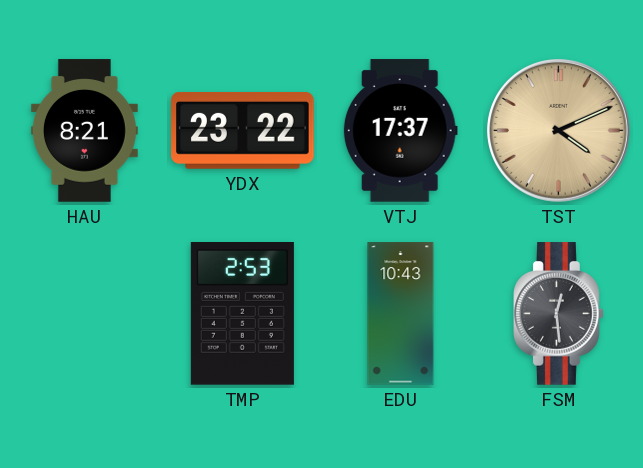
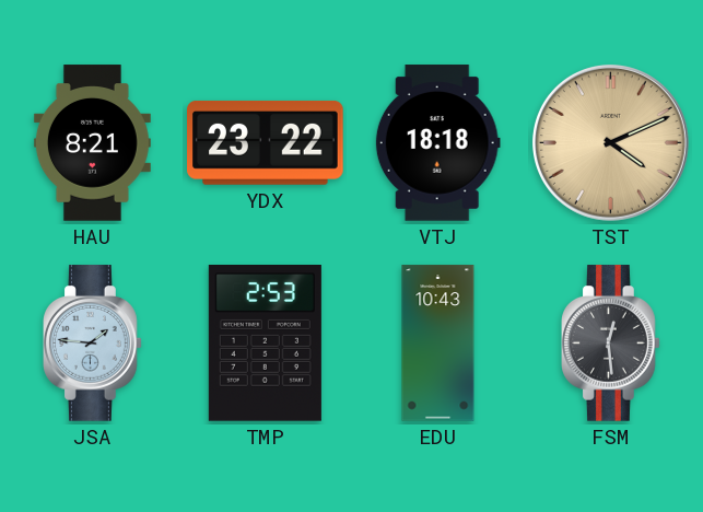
VTJ: 17:37 -> 18:18
JSA: none -> 1:46
